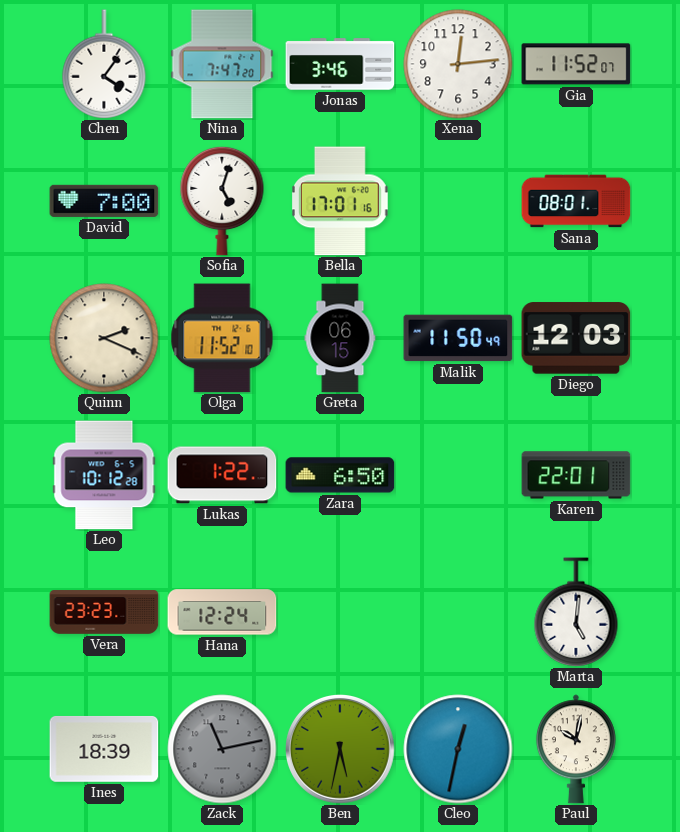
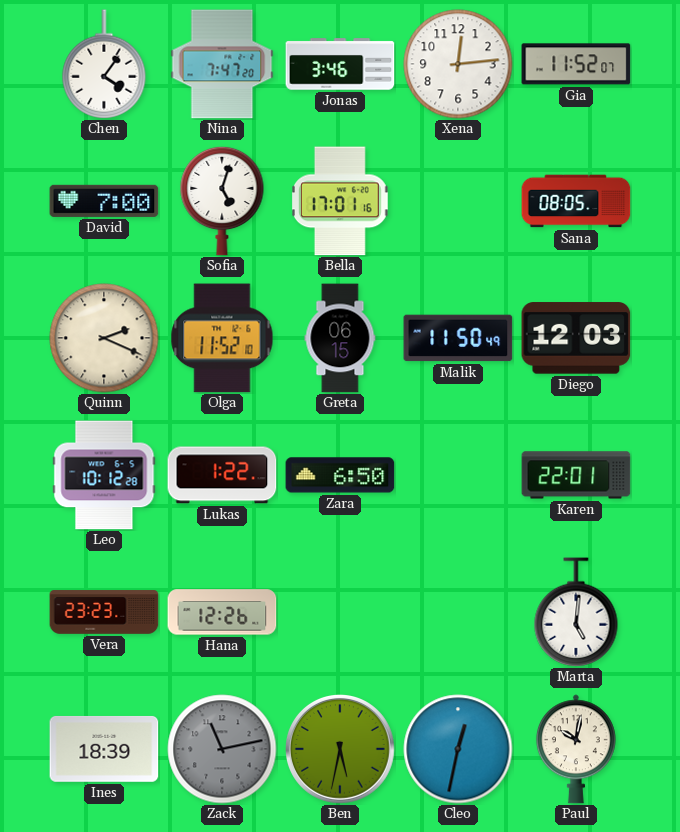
Sana: 08:01 -> 08:05
Hana: 12:24 -> 12:26
